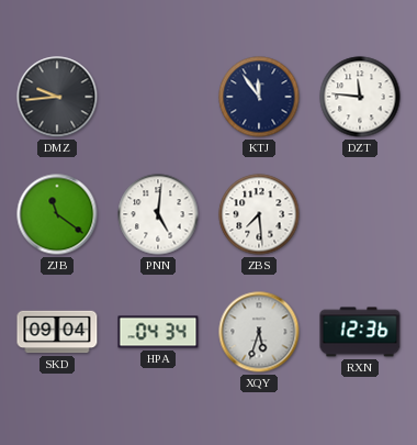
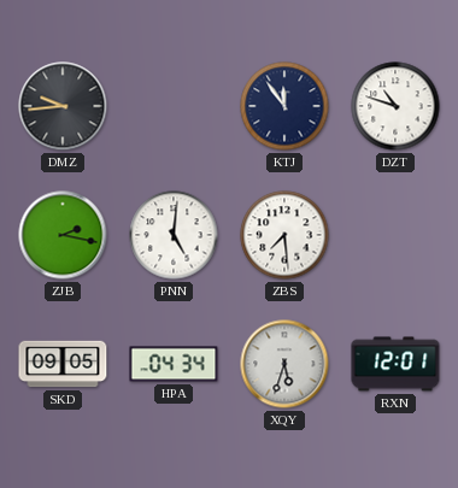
DZT: 11:46 -> 10:48
ZJB: 11:21 -> 2:17
SKD: 09:04 -> 09:05
RXN: 12:36 -> 12:01
